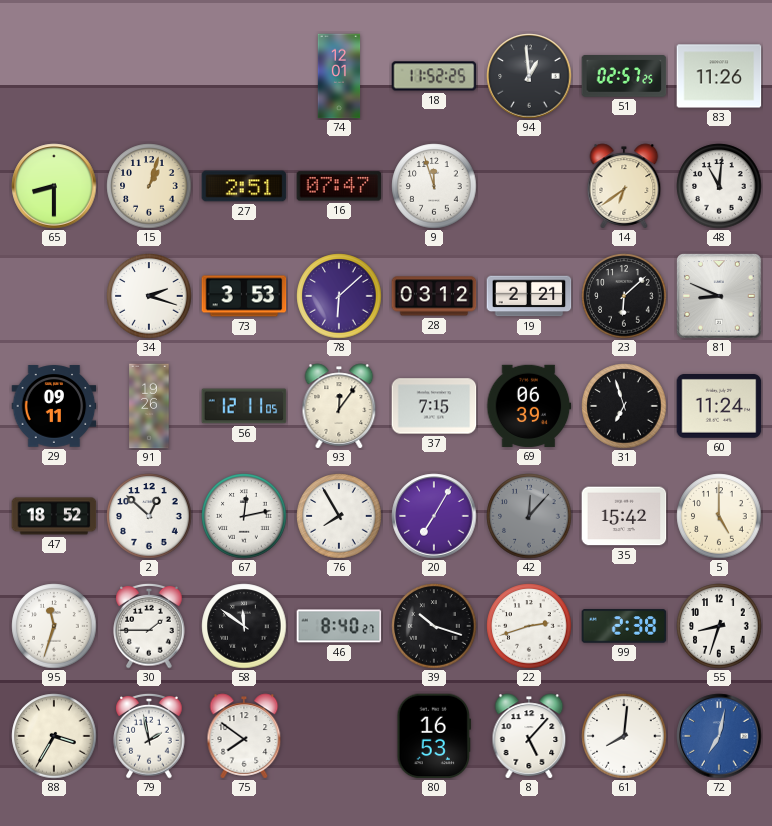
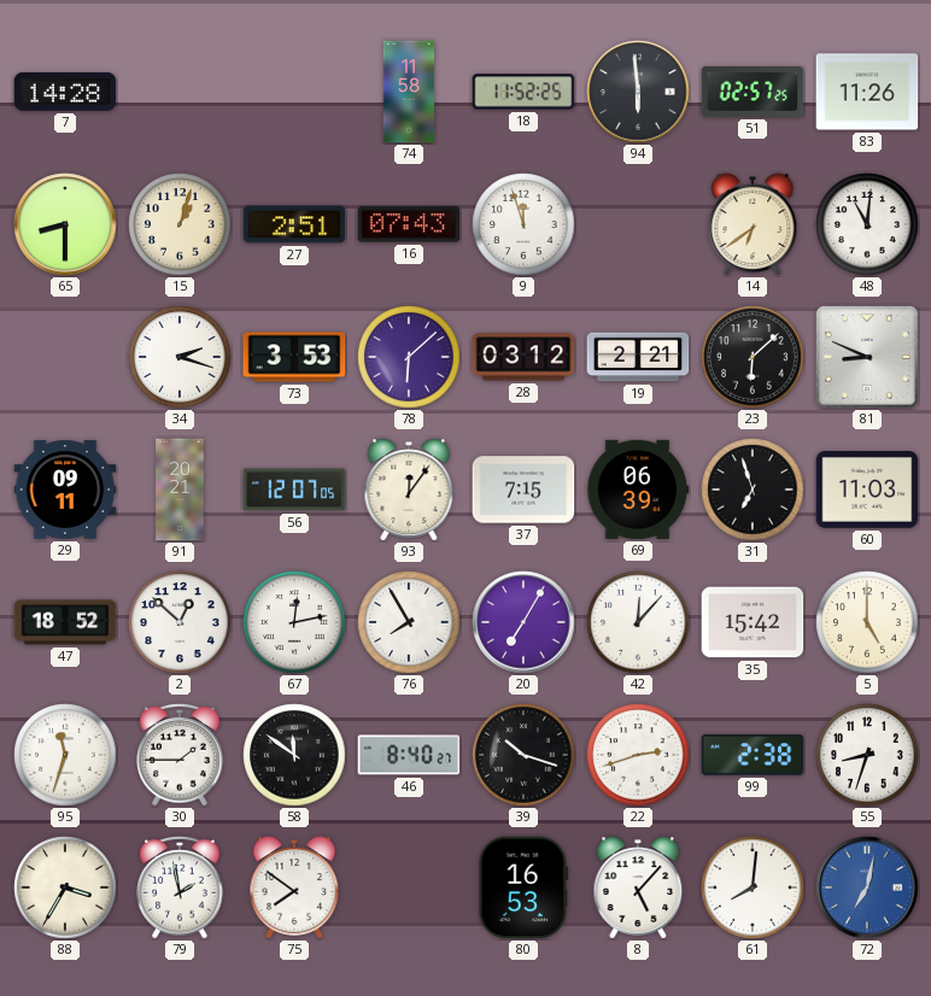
7: none -> 14:28
74: 12:01 -> 11:58
94: 12:59 -> 5:59
16: 07:47 -> 07:43
91: 19:26 -> 20:21
56: 12:11 -> 12:07
60: 11:24 -> 11:03
42 dial: grey -> white
